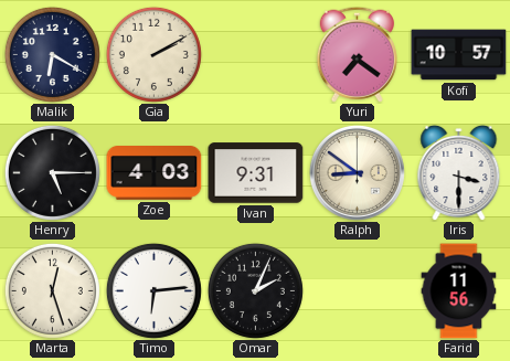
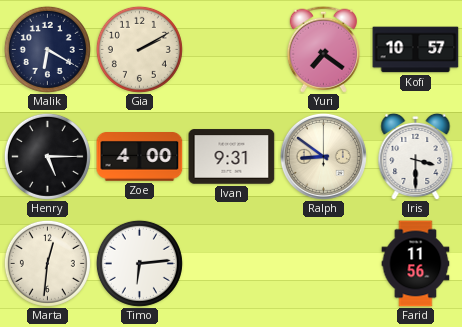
Zoe: 4:03 -> 4:00
Marta: 12:27 -> 12:31
Omar: 2:04 -> none
